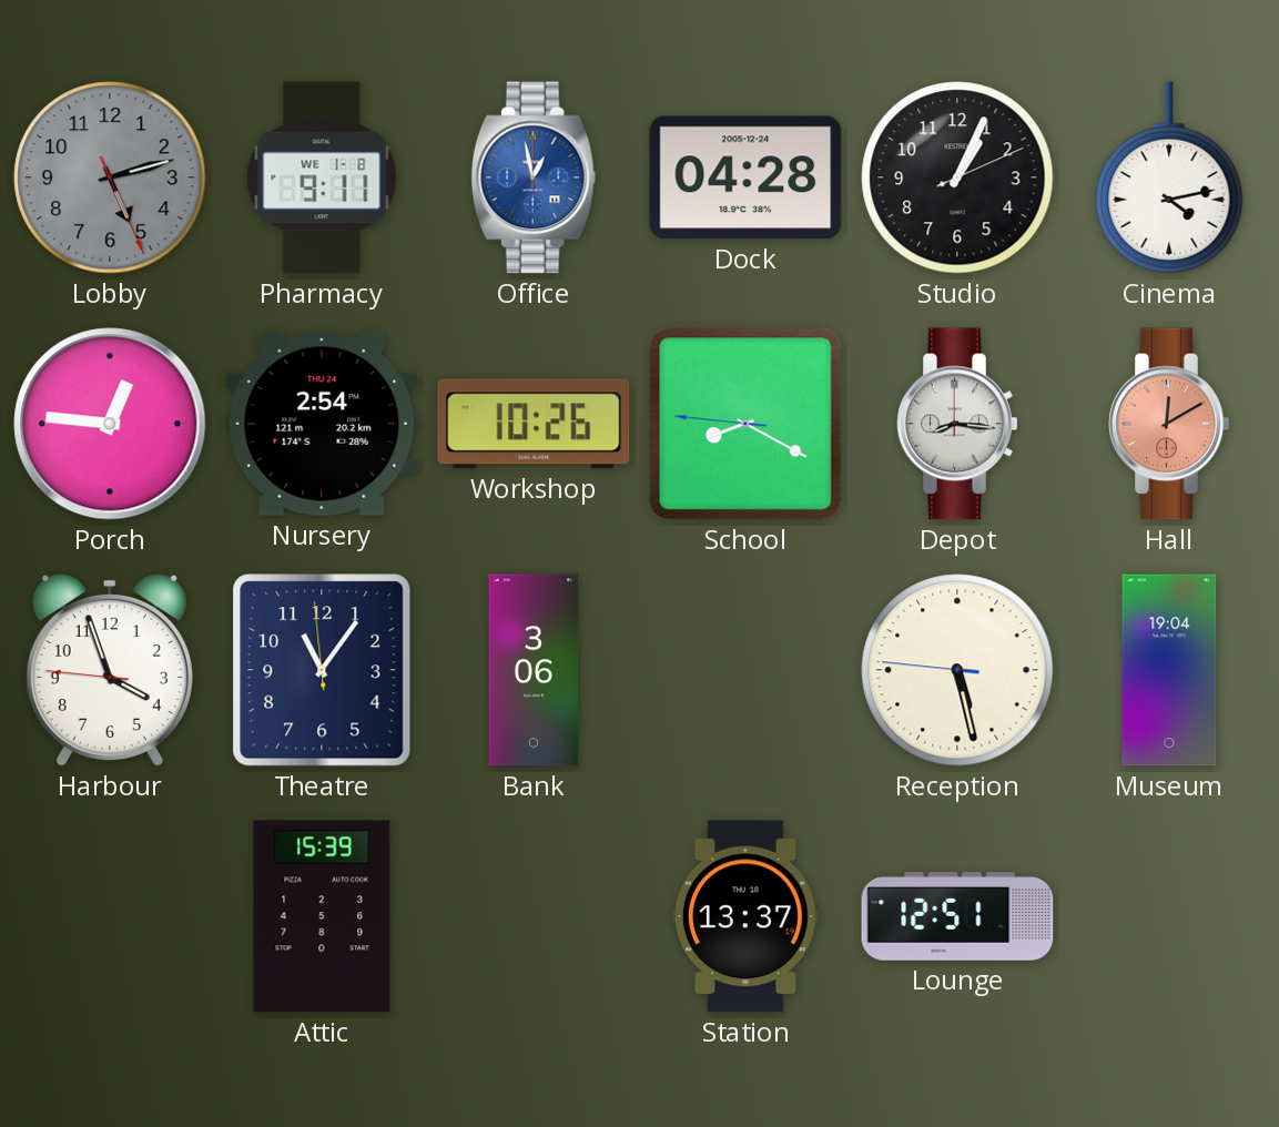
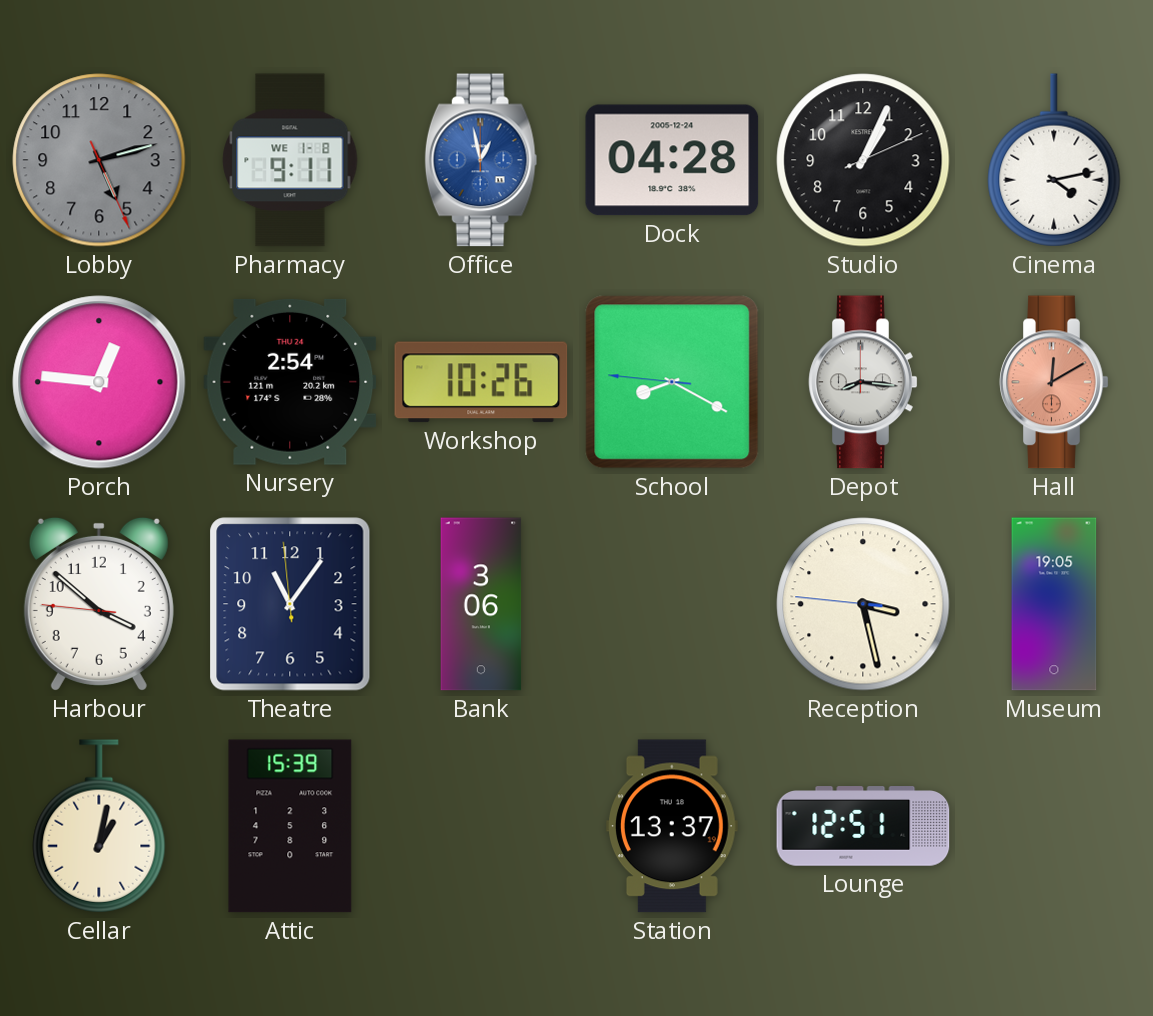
Harbour: 3:56 -> 3:51
Reception: 5:27 -> 3:27
Museum: 19:04 -> 19:05
Cellar: none -> 1:02
